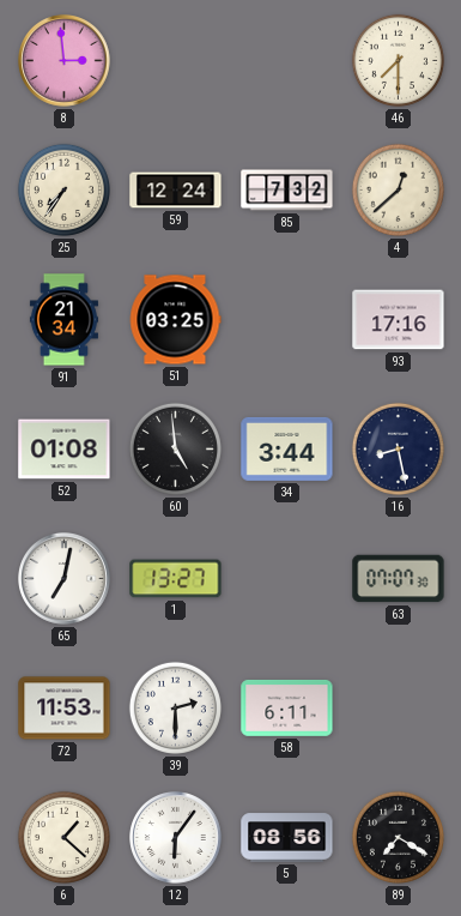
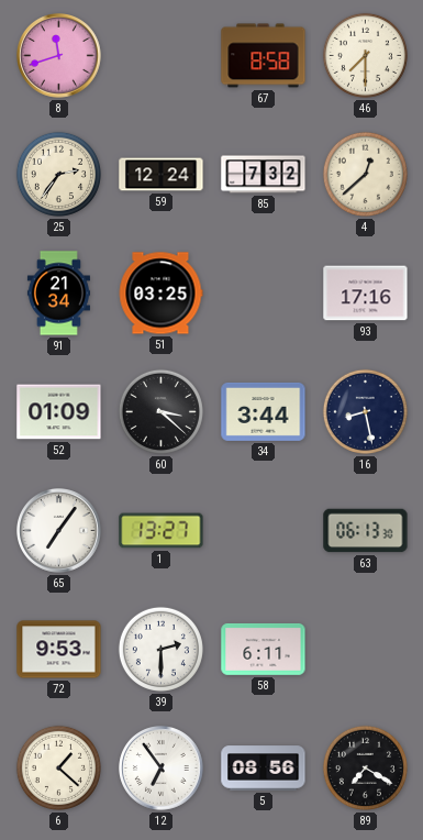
8: 2:59 -> 11:42
67: none -> 8:58
25: 7:36 -> 2:36
52: 01:08 -> 01:09
60: 4:59 -> 3:22
65: 7:02 -> 7:06
63: 07:07 -> 06:13
72: 11:53 -> 9:53
12: 6:06 -> 6:54
